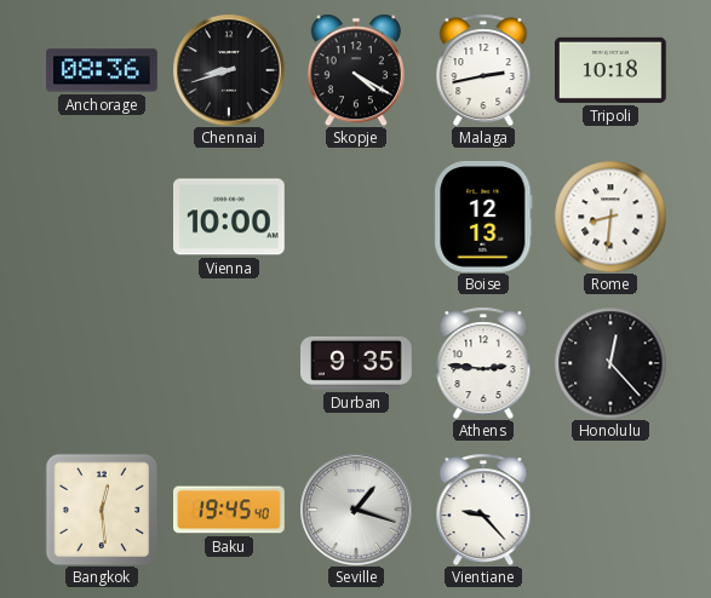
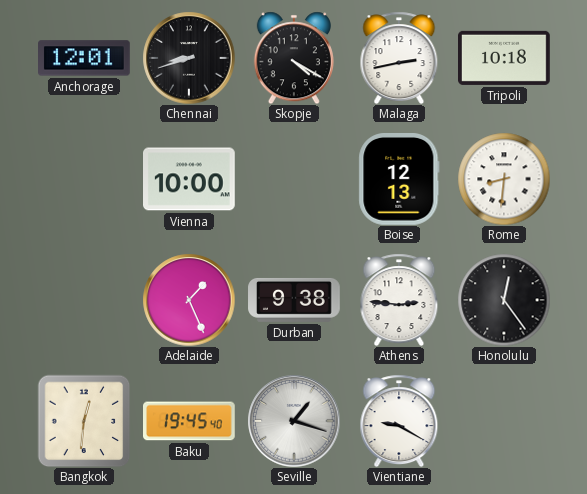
Anchorage: 08:36 -> 12:01
Adelaide: none -> 1:26
Durban: 9:35 -> 9:38
Honolulu: 12:23 -> 12:24
Bangkok: 12:29 -> 12:31
Vientiane: 9:23 -> 9:20
